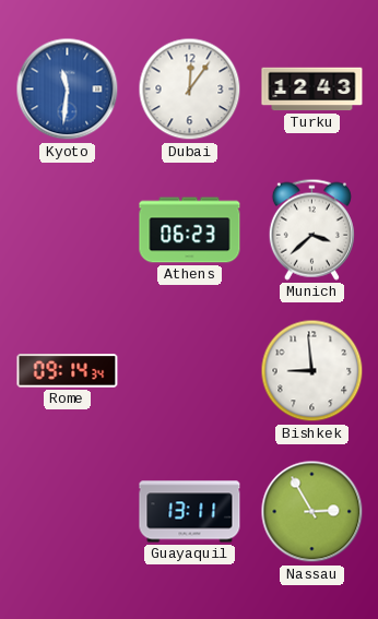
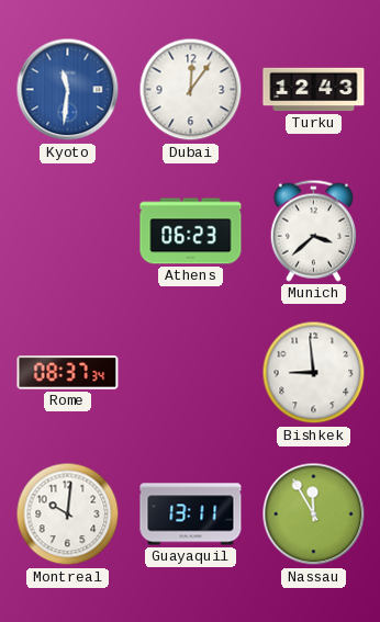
Rome: 09:14 -> 08:37
Montreal: none -> 10:01
Nassau: 2:55 -> 11:55
